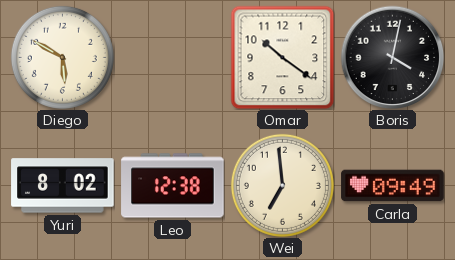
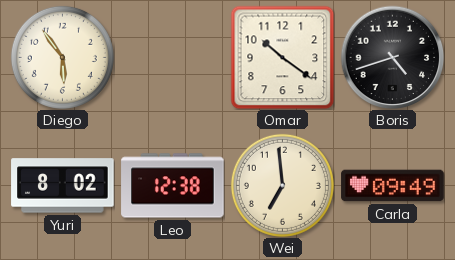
Diego: 5:50 -> 5:54
Boris: 4:02 -> 4:42
